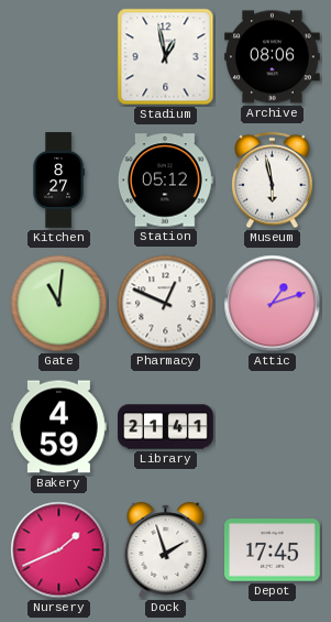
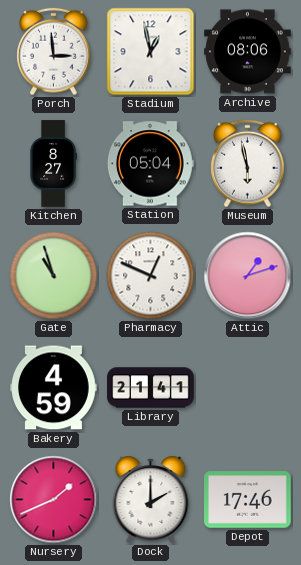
Porch: none -> 2:59
Station: 05:12 -> 05:04
Gate: 11:01 -> 10:57
Dock: 1:57 -> 2:00
Depot: 17:45 -> 17:46
